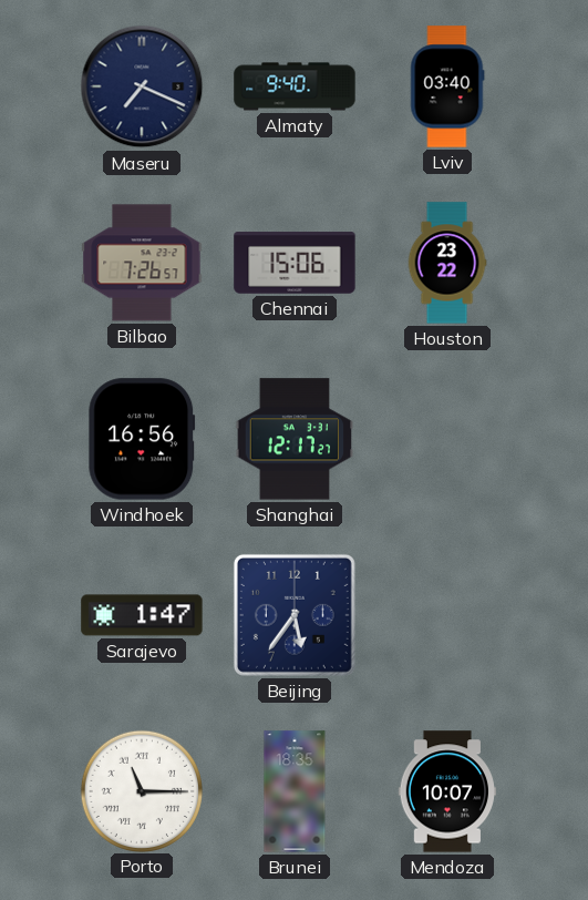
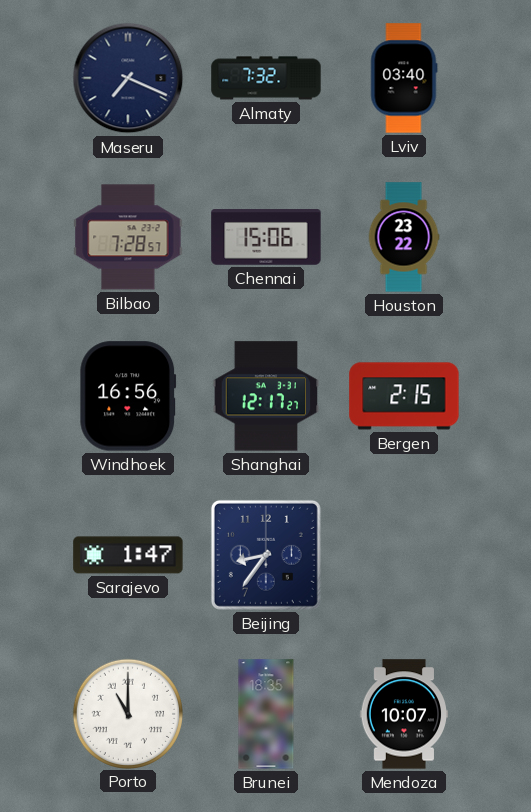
Almaty: 9:40 -> 7:32
Bilbao: 7:26 -> 7:28
Bergen: none -> 2:15
Beijing: 5:36 -> 8:36
Porto: 11:15 -> 11:00
